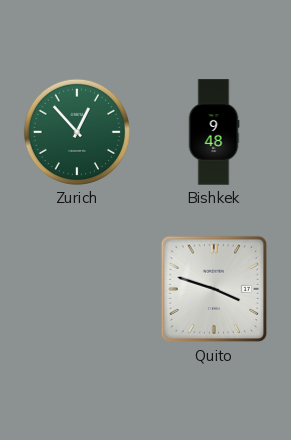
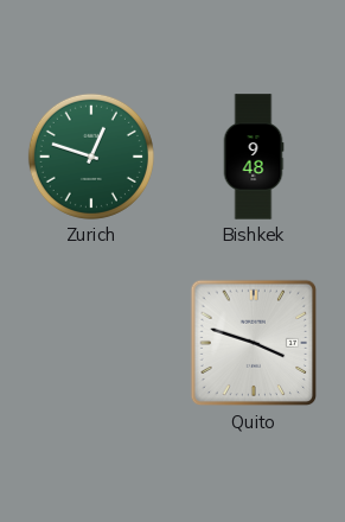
Zurich: 12:53 -> 12:48
